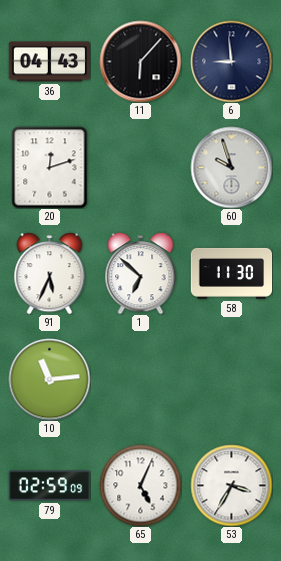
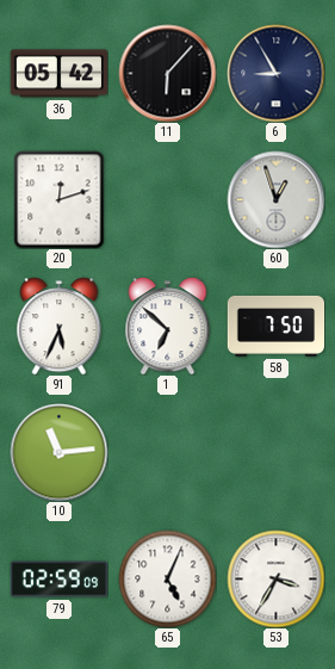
36: 04:43 -> 05:42
6: 8:59 -> 8:55
60: 9:57 -> 12:57
58: 11:30 -> 7:50
